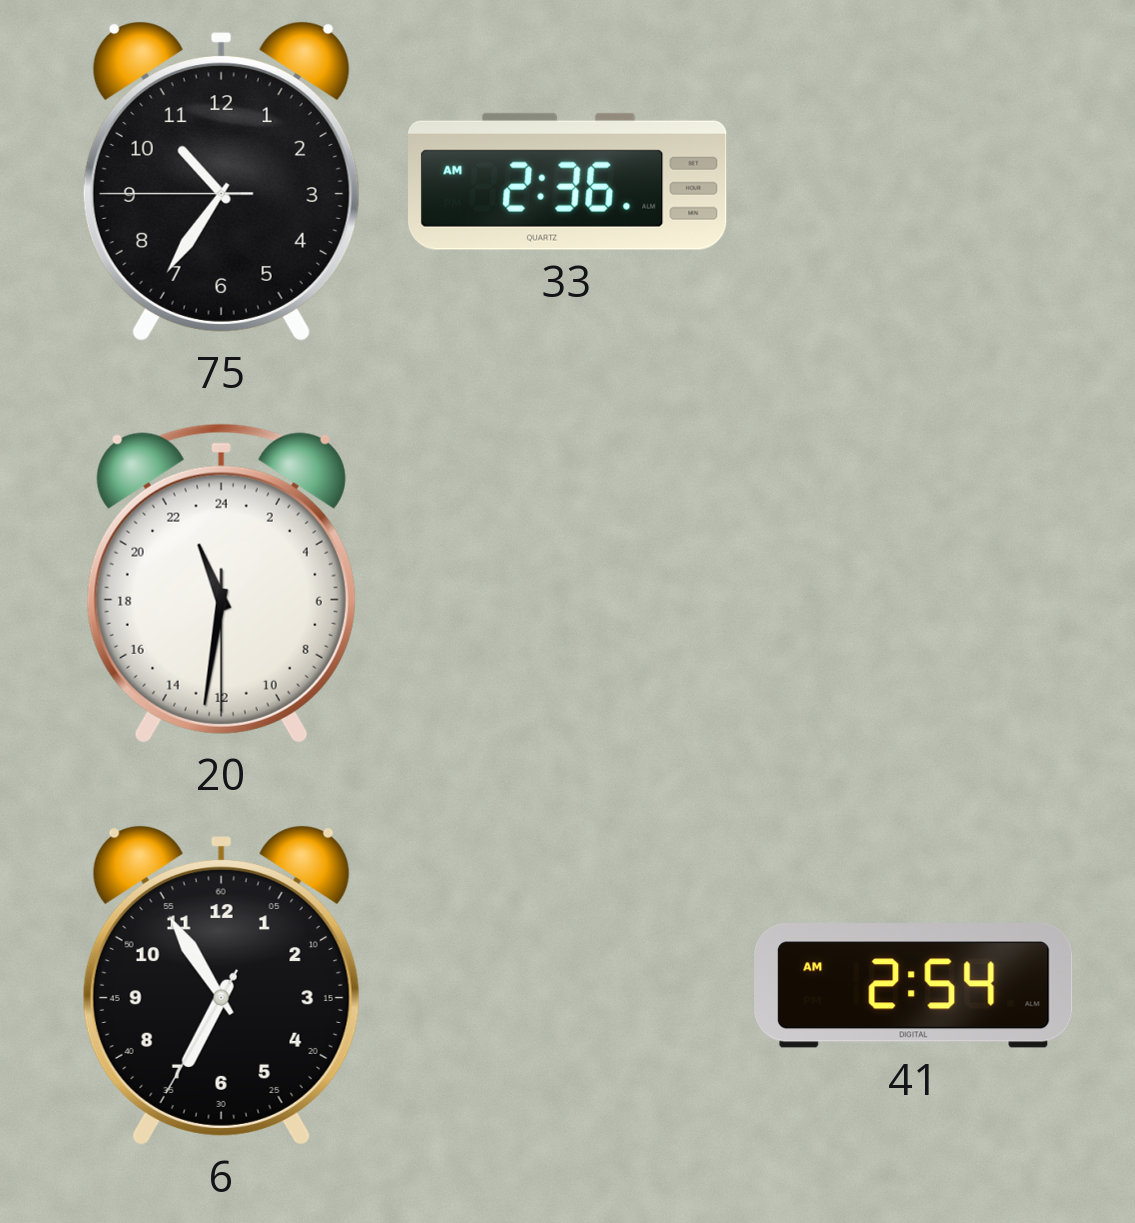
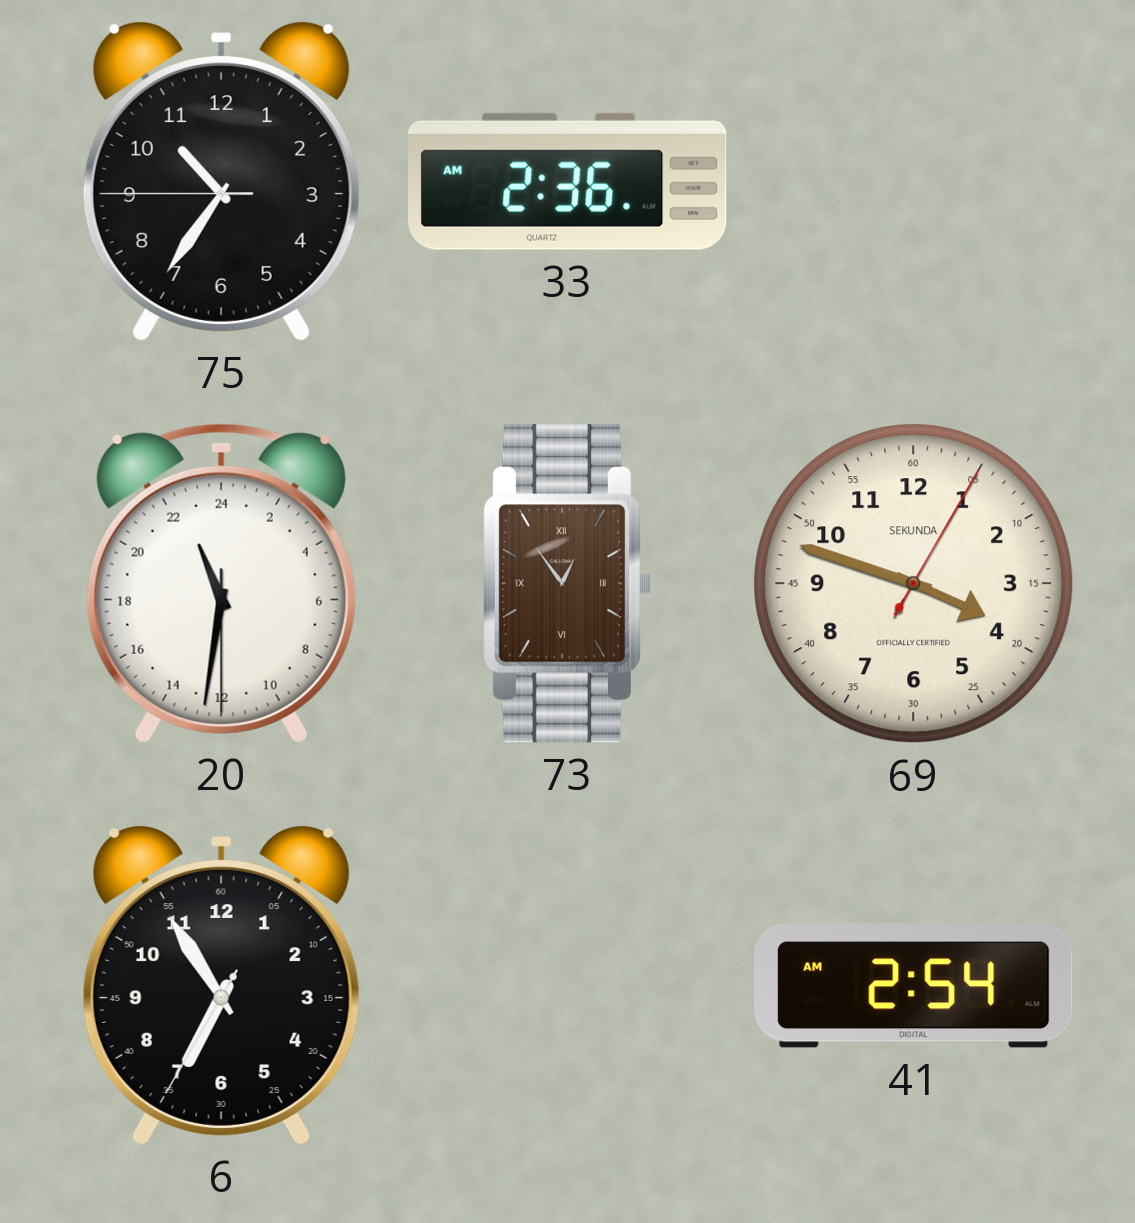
73: none -> 12:54
69: none -> 3:48
